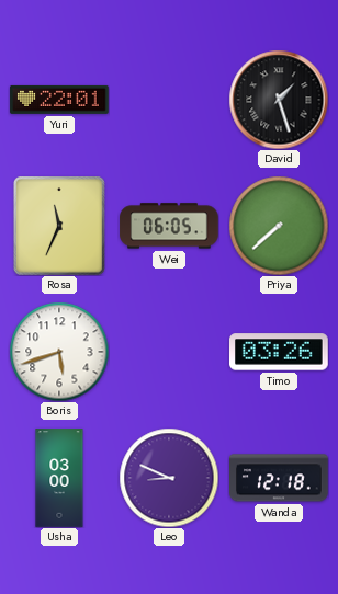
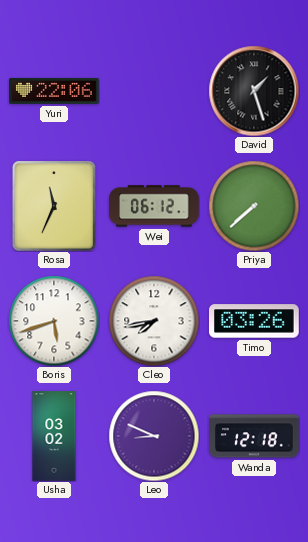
Yuri: 22:01 -> 22:06
Wei: 06:05 -> 06:12
Cleo: none -> 7:43
Usha: 03:00 -> 03:02
